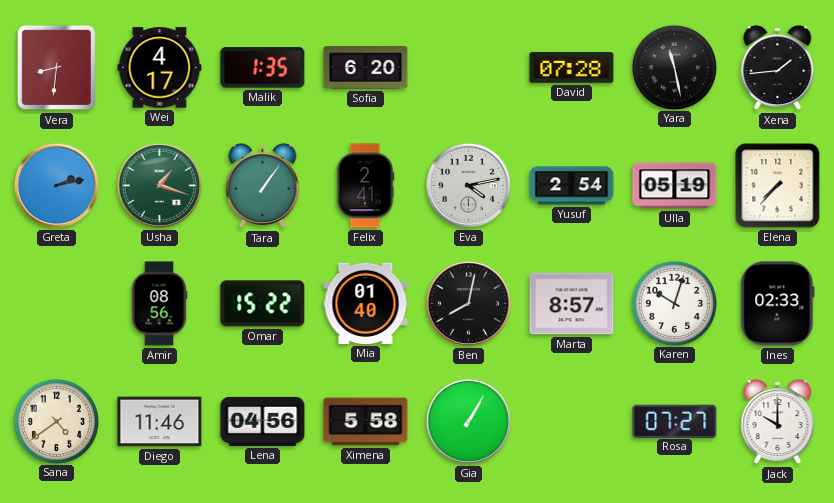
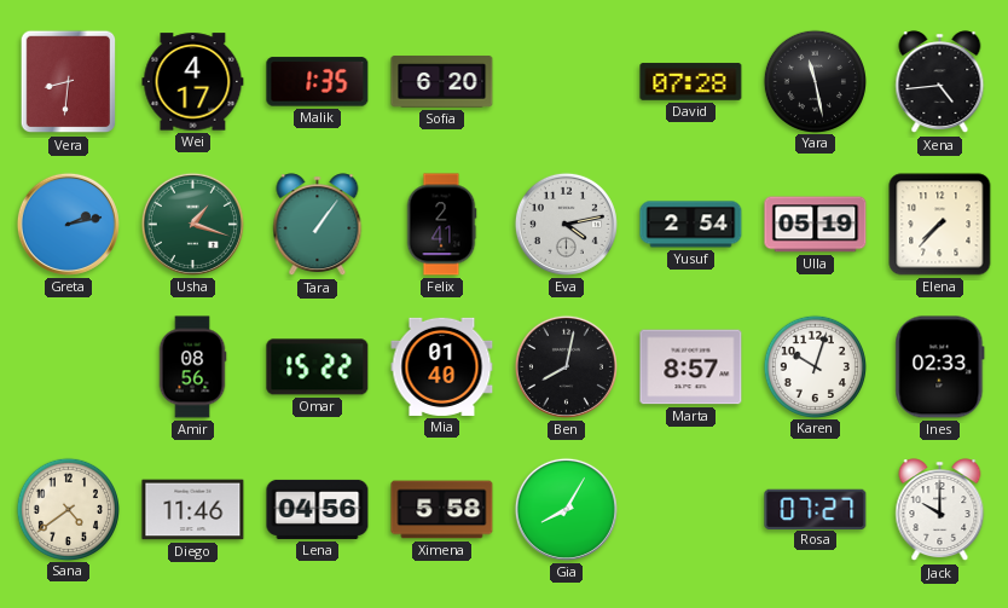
Xena: 1:44 -> 4:44
Gia: 1:05 -> 8:05
